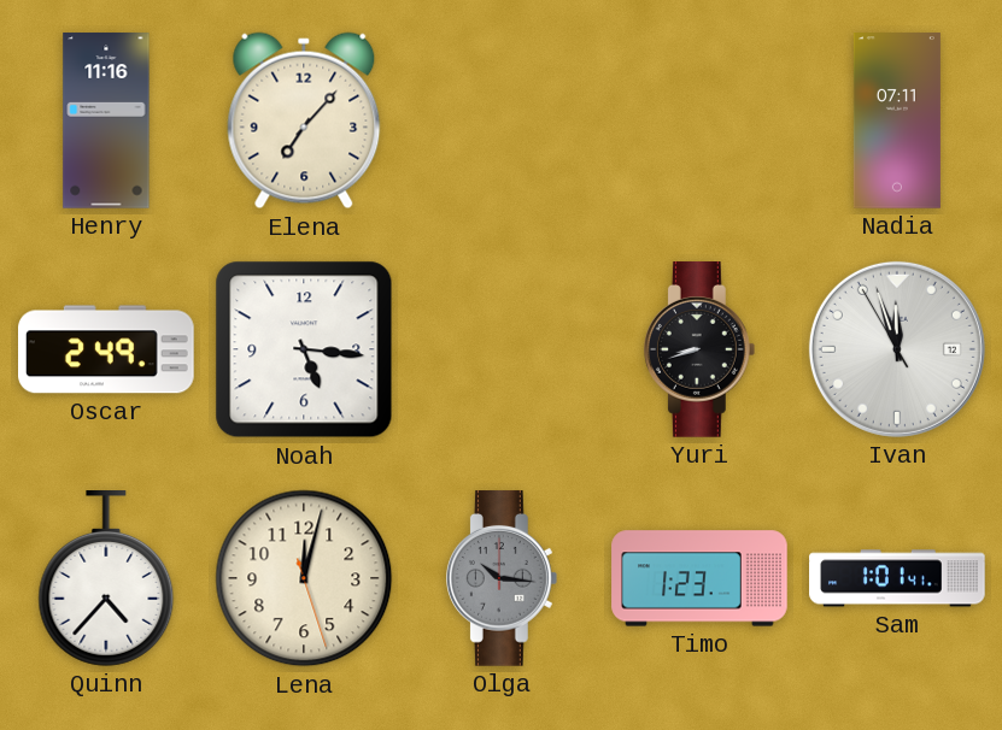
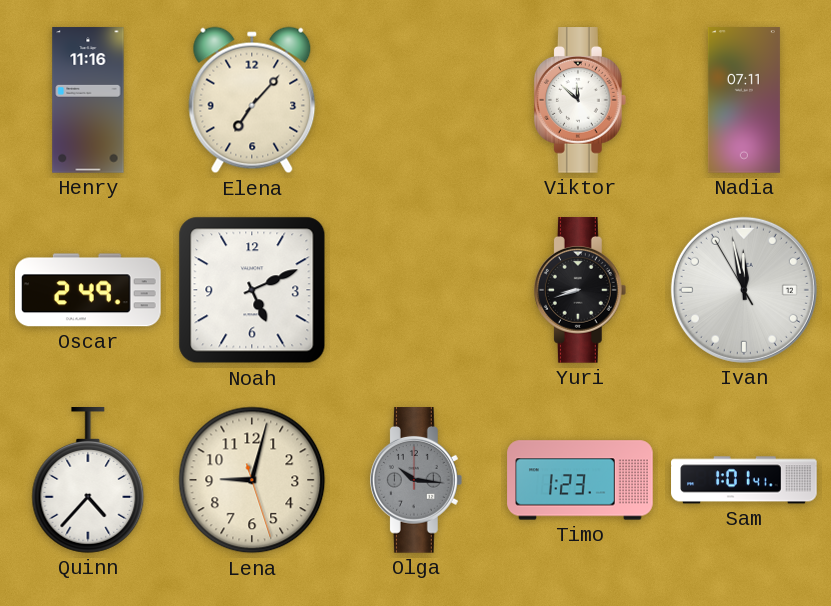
Viktor: none -> 11:52
Noah: 5:16 -> 5:11
Ivan: 11:56 -> 11:57
Lena: 12:02 -> 9:02
